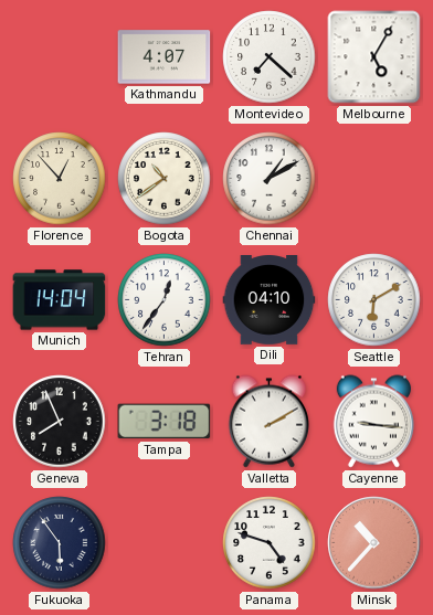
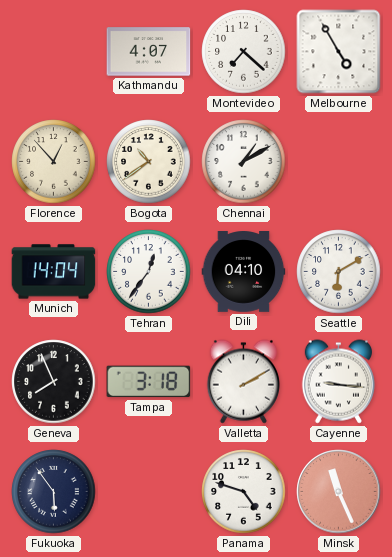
Melbourne: 5:05 -> 4:55
Minsk: 10:37 -> 11:26
